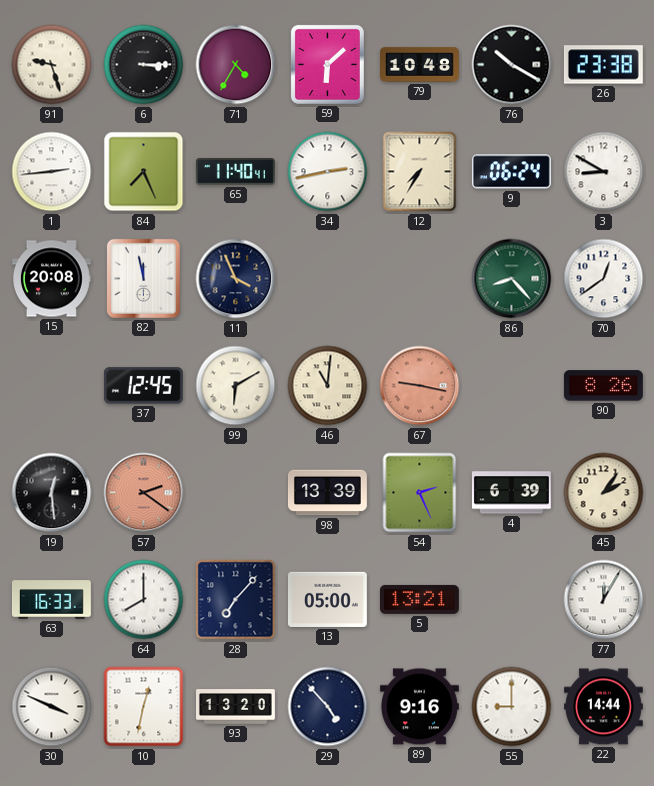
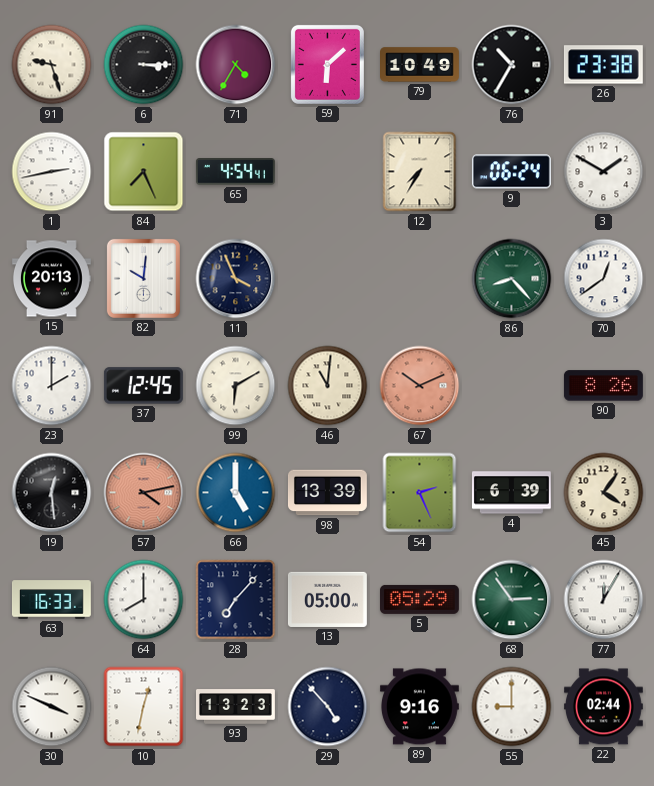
79: 10:48 -> 10:49
76: 10:20 -> 10:35
1: 2:44 -> 2:43
65: 11:40 -> 4:54
34: 2:43 -> none
3: 8:50 -> 1:50
15: 20:08 -> 20:13
82: 11:58 -> 10:01
23: none -> 2:00
67: 9:17 -> 10:11
57: 2:21 -> 4:13
66: none -> 5:00
45: 2:06 -> 4:06
5: 13:21 -> 05:29
68: none -> 2:54
93: 13:20 -> 13:23
22: 14:44 -> 02:44
